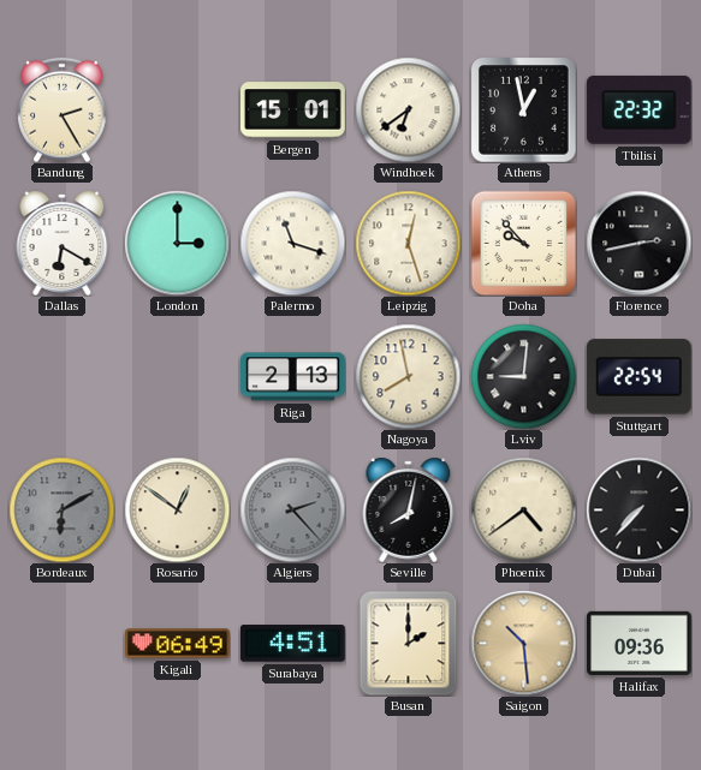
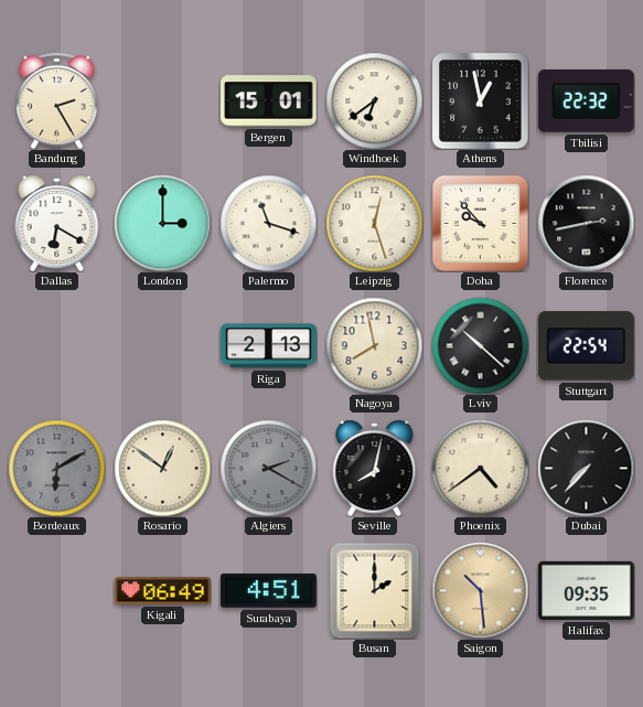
Lviv: 9:01 -> 10:22
Algiers: 2:23 -> 2:20
Halifax: 09:36 -> 09:35
